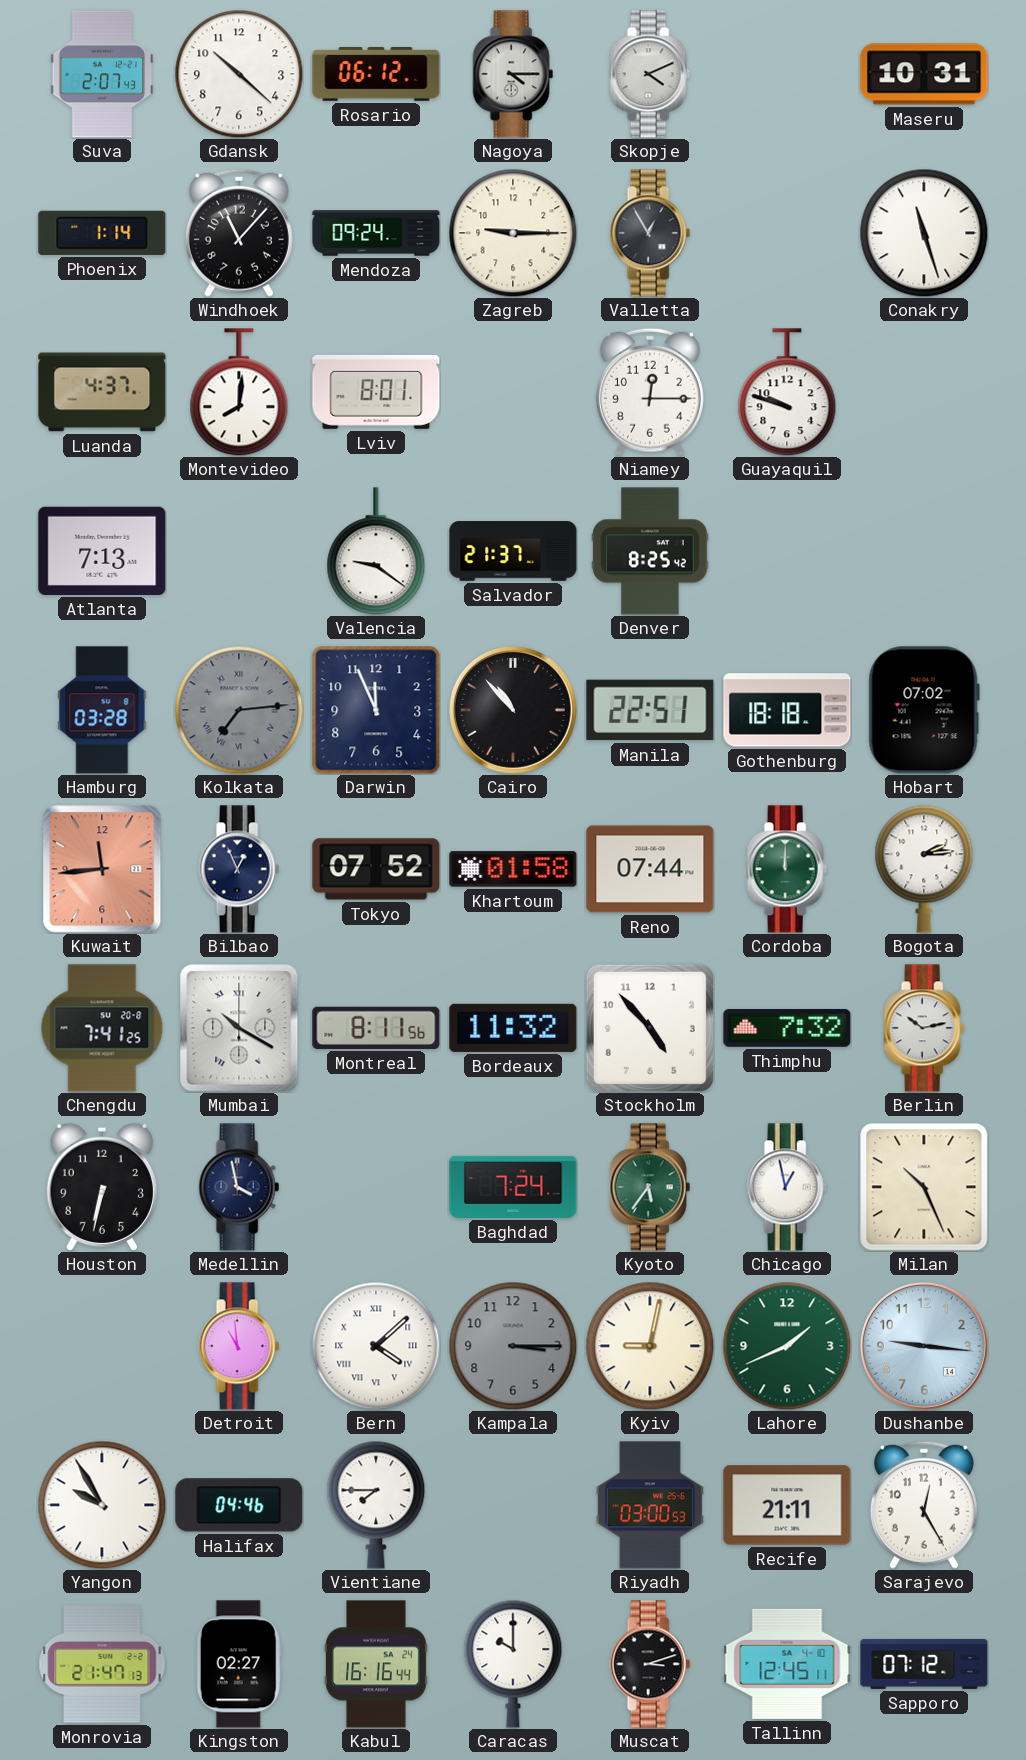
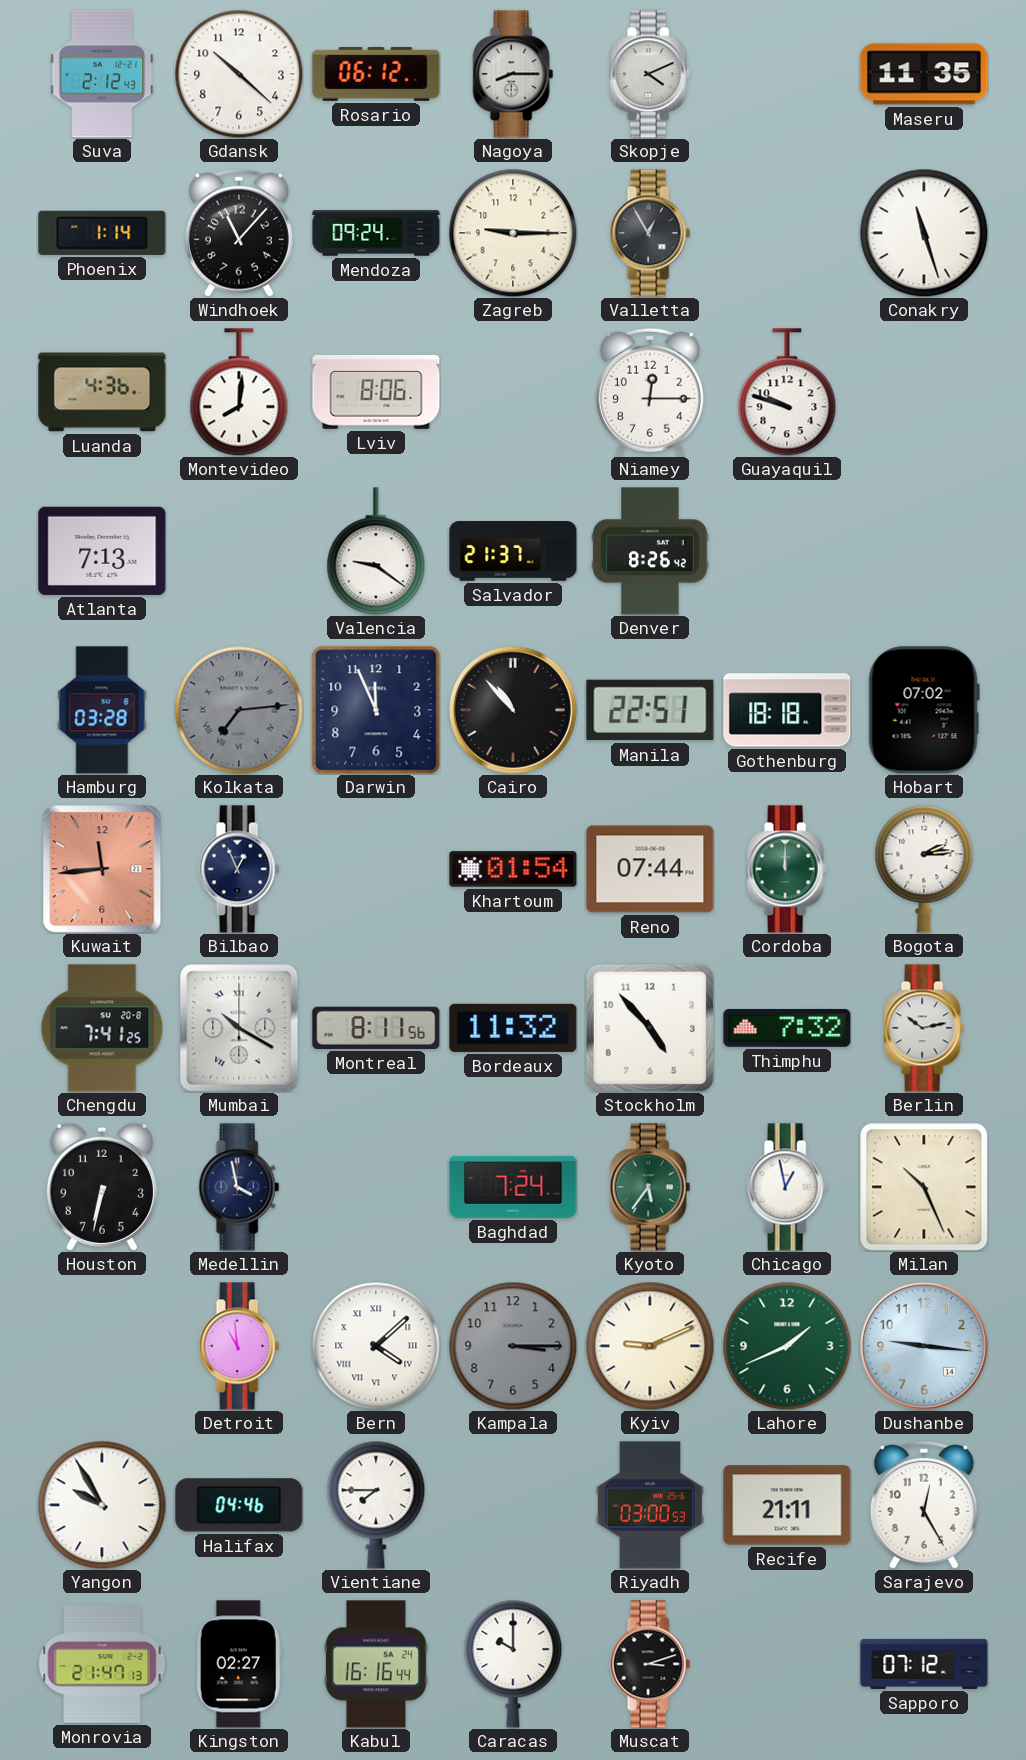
Suva: 2:07 -> 2:12
Nagoya: 4:15 -> 8:15
Maseru: 10:31 -> 11:35
Luanda: 4:37 -> 4:36
Lviv: 8:01 -> 8:06
Denver: 8:25 -> 8:26
Tokyo: 07:52 -> none
Khartoum: 01:58 -> 01:54
Kyiv: 9:02 -> 9:11
Tallinn: 12:45 -> none
